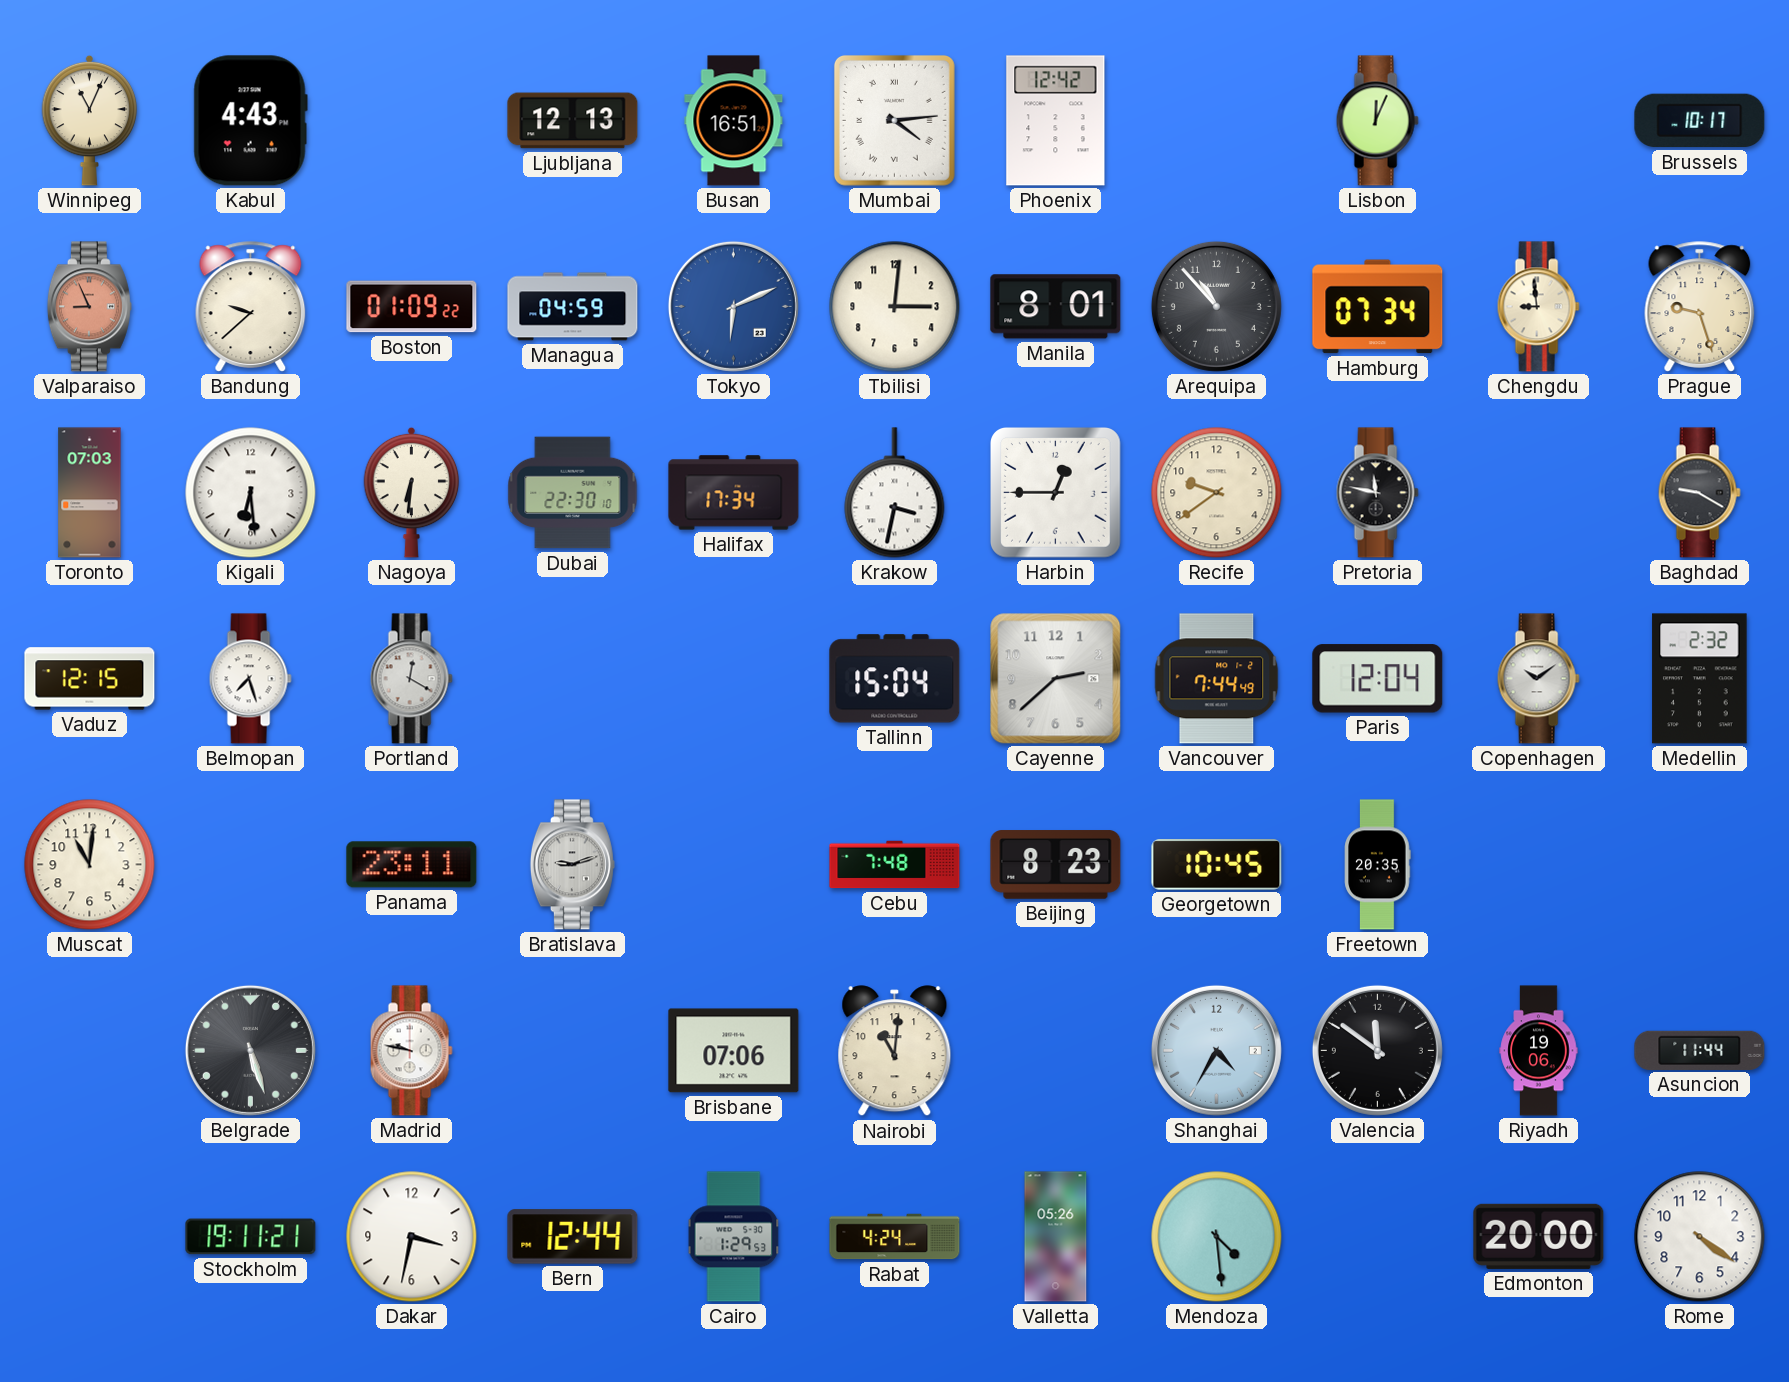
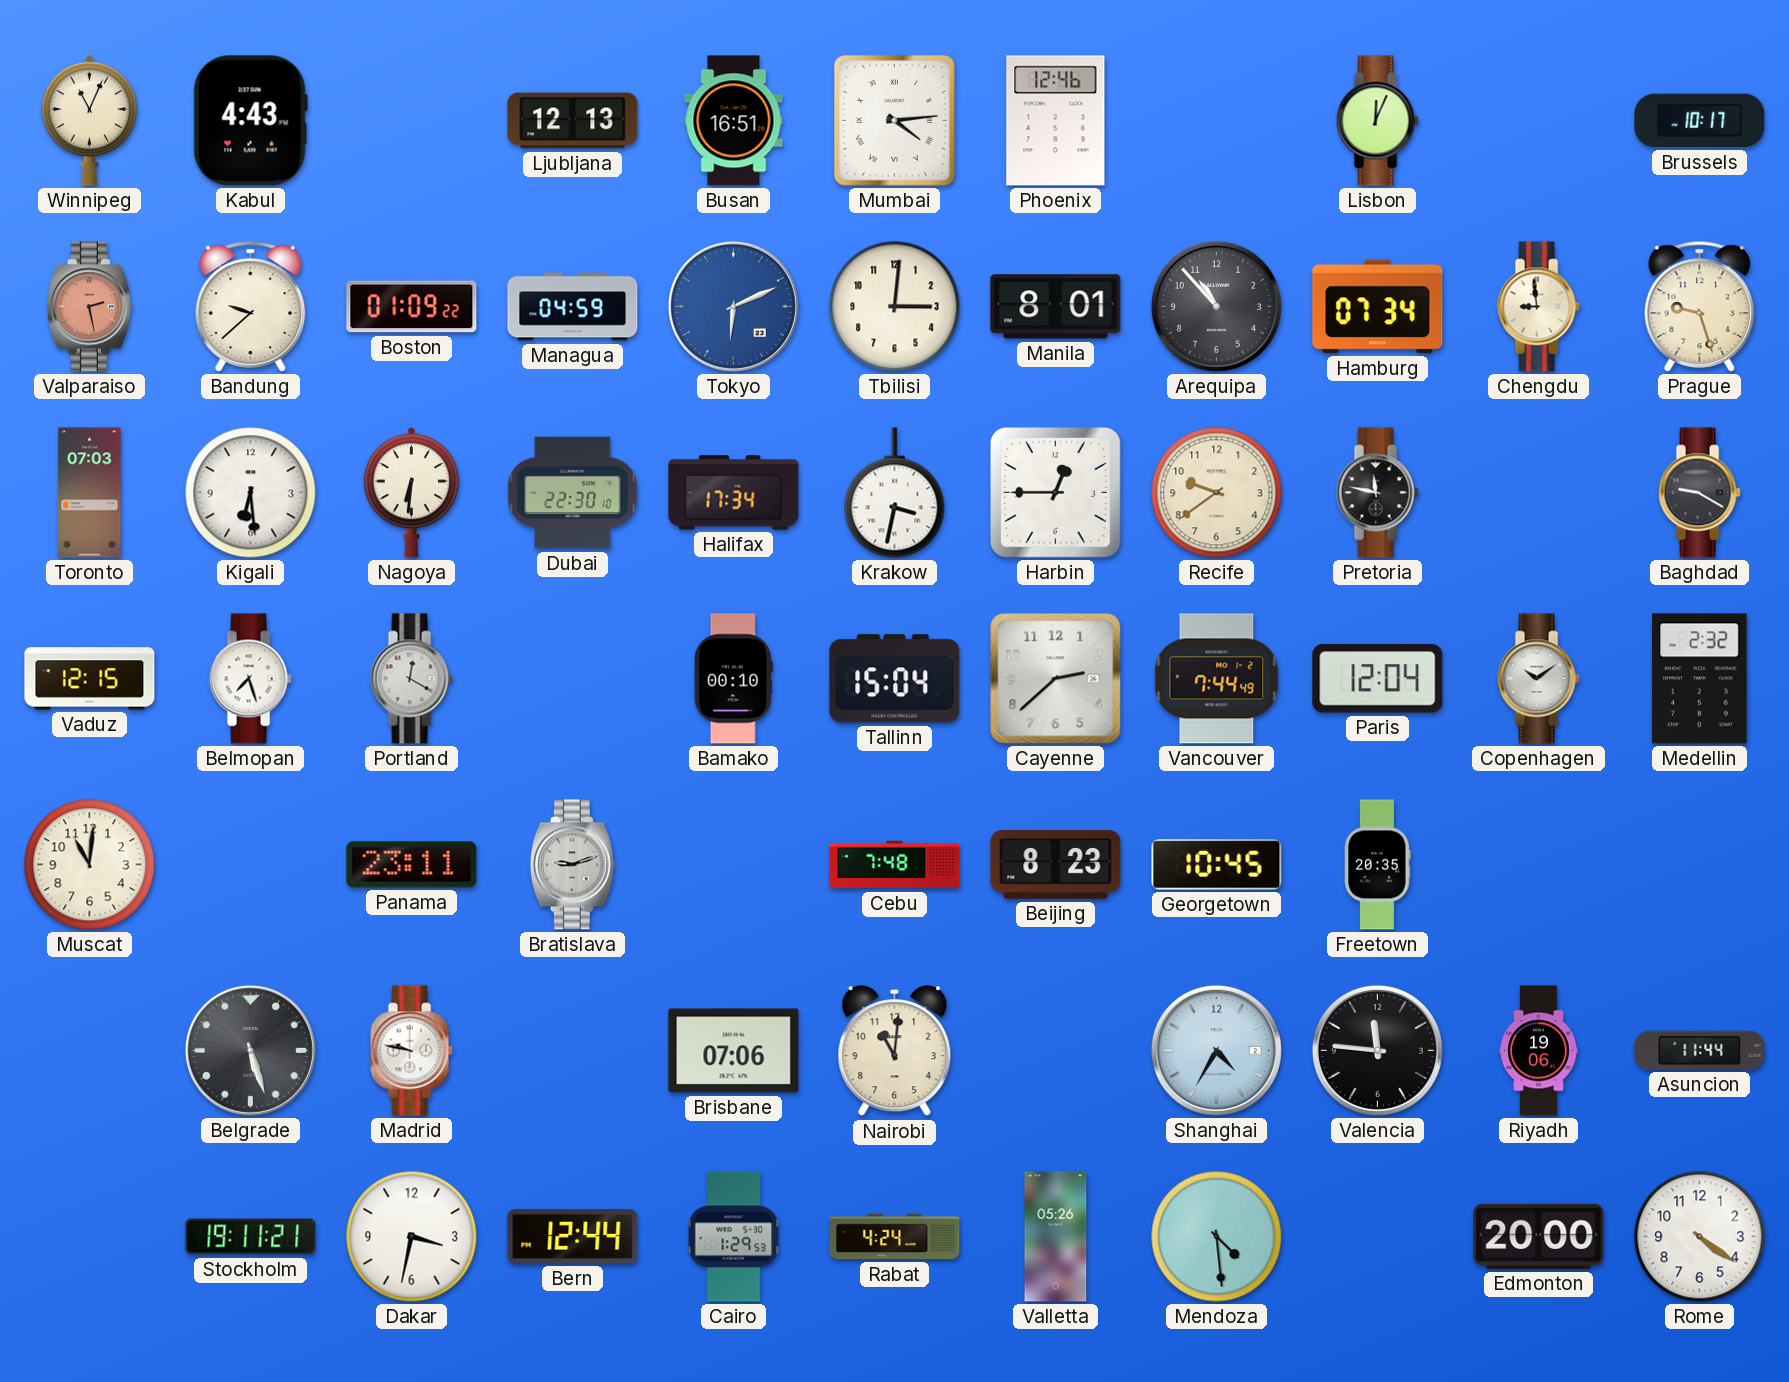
Phoenix: 12:42 -> 12:46
Valparaiso: 8:56 -> 2:28
Bamako: none -> 00:10
Valencia: 11:51 -> 11:46
